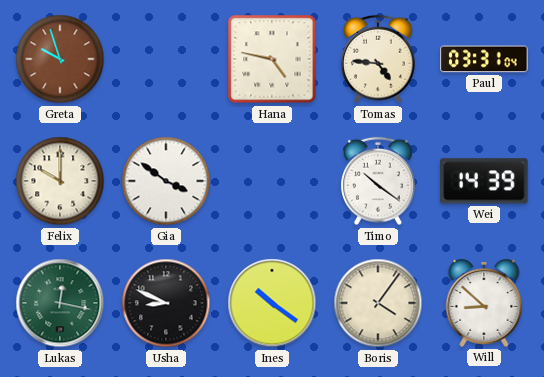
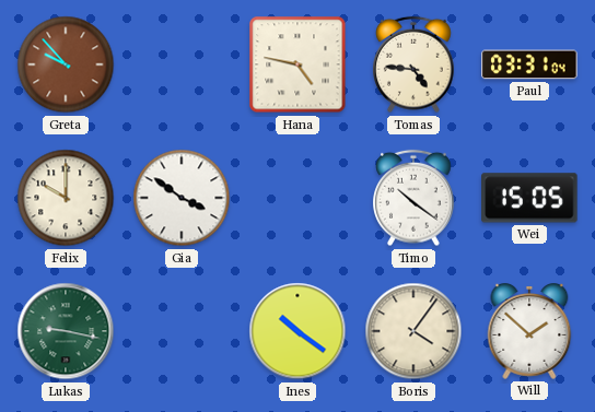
Greta: 9:57 -> 9:53
Wei: 14:39 -> 15:05
Lukas: 12:17 -> 9:17
Usha: 8:49 -> none
Will: 8:52 -> 1:52
